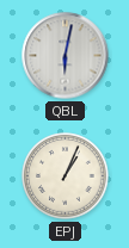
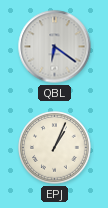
QBL: 6:02 -> 6:21
